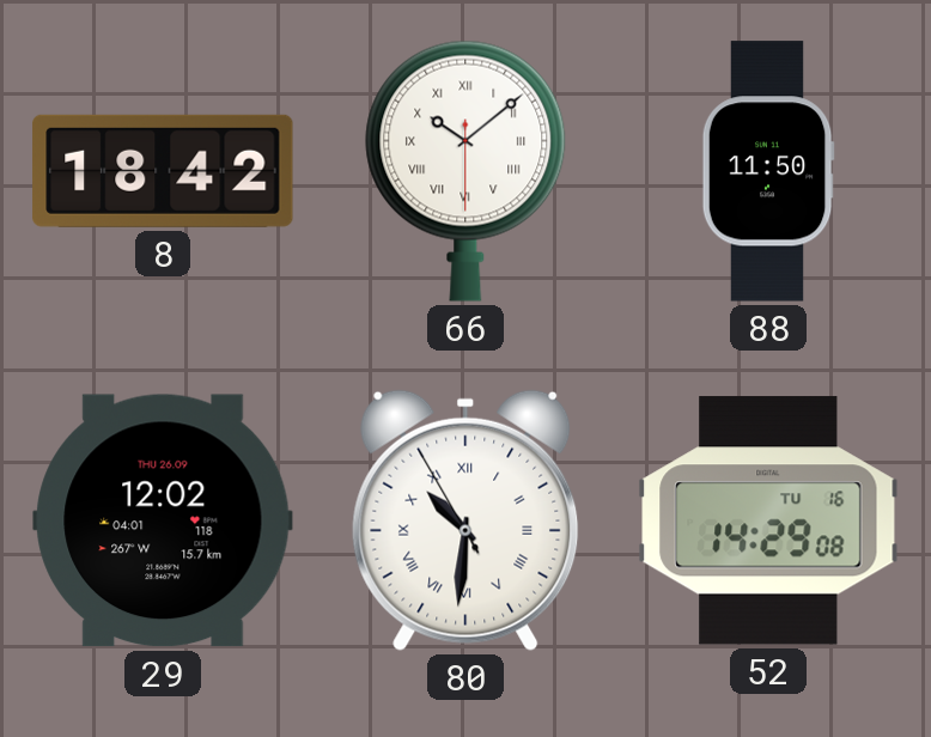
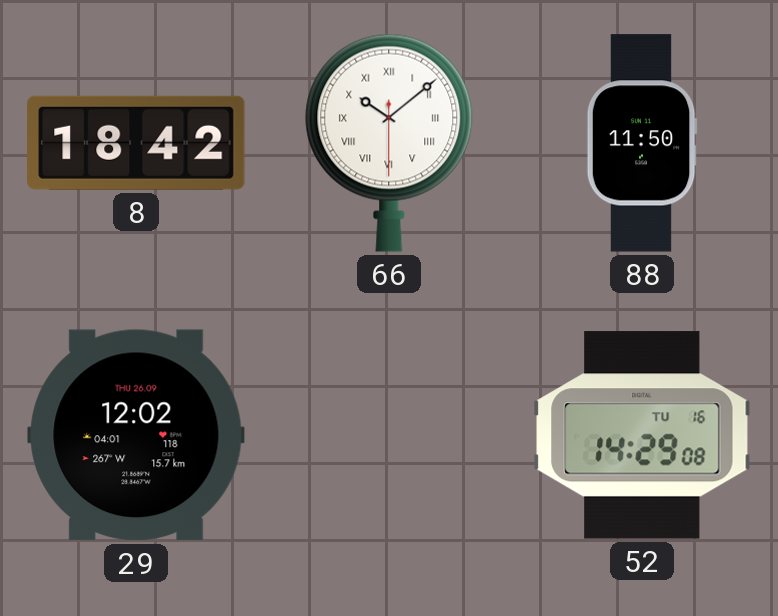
80: 10:30 -> none
